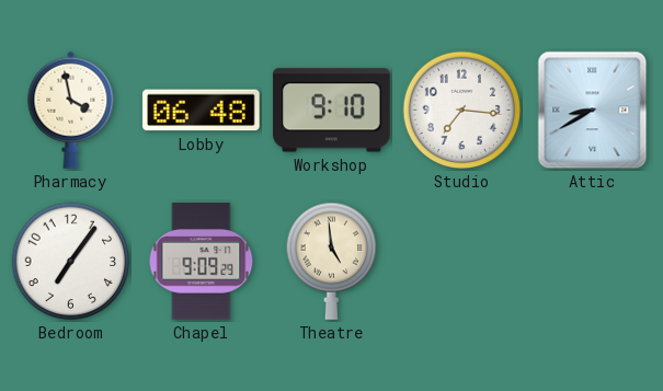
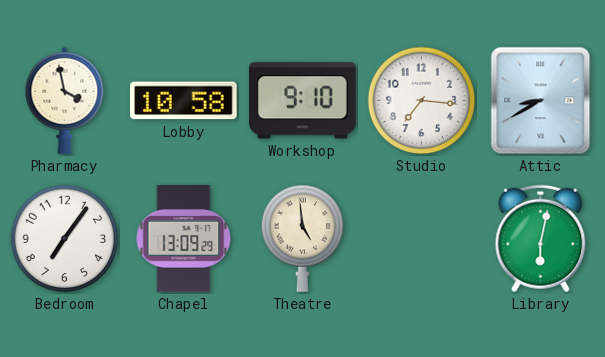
Lobby: 06:48 -> 10:58
Chapel: 9:09 -> 13:09
Library: none -> 6:02
